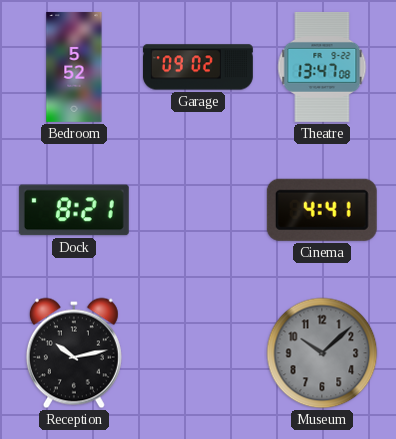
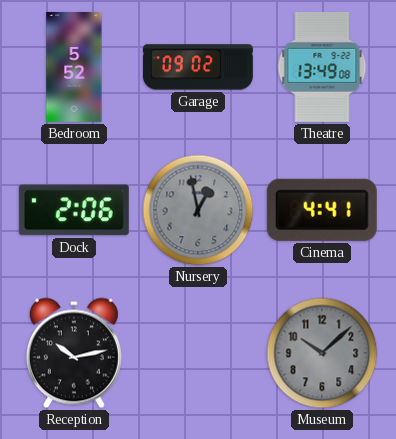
Theatre: 13:47 -> 13:49
Dock: 8:21 -> 2:06
Nursery: none -> 12:58
